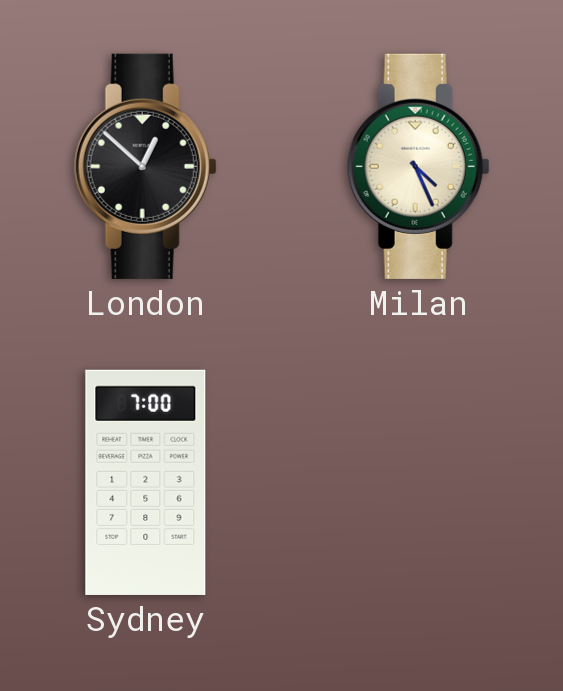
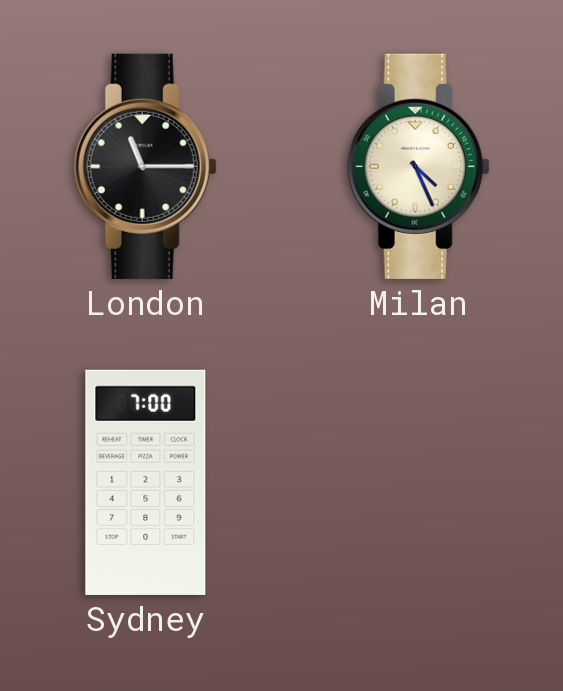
London: 12:52 -> 11:15
